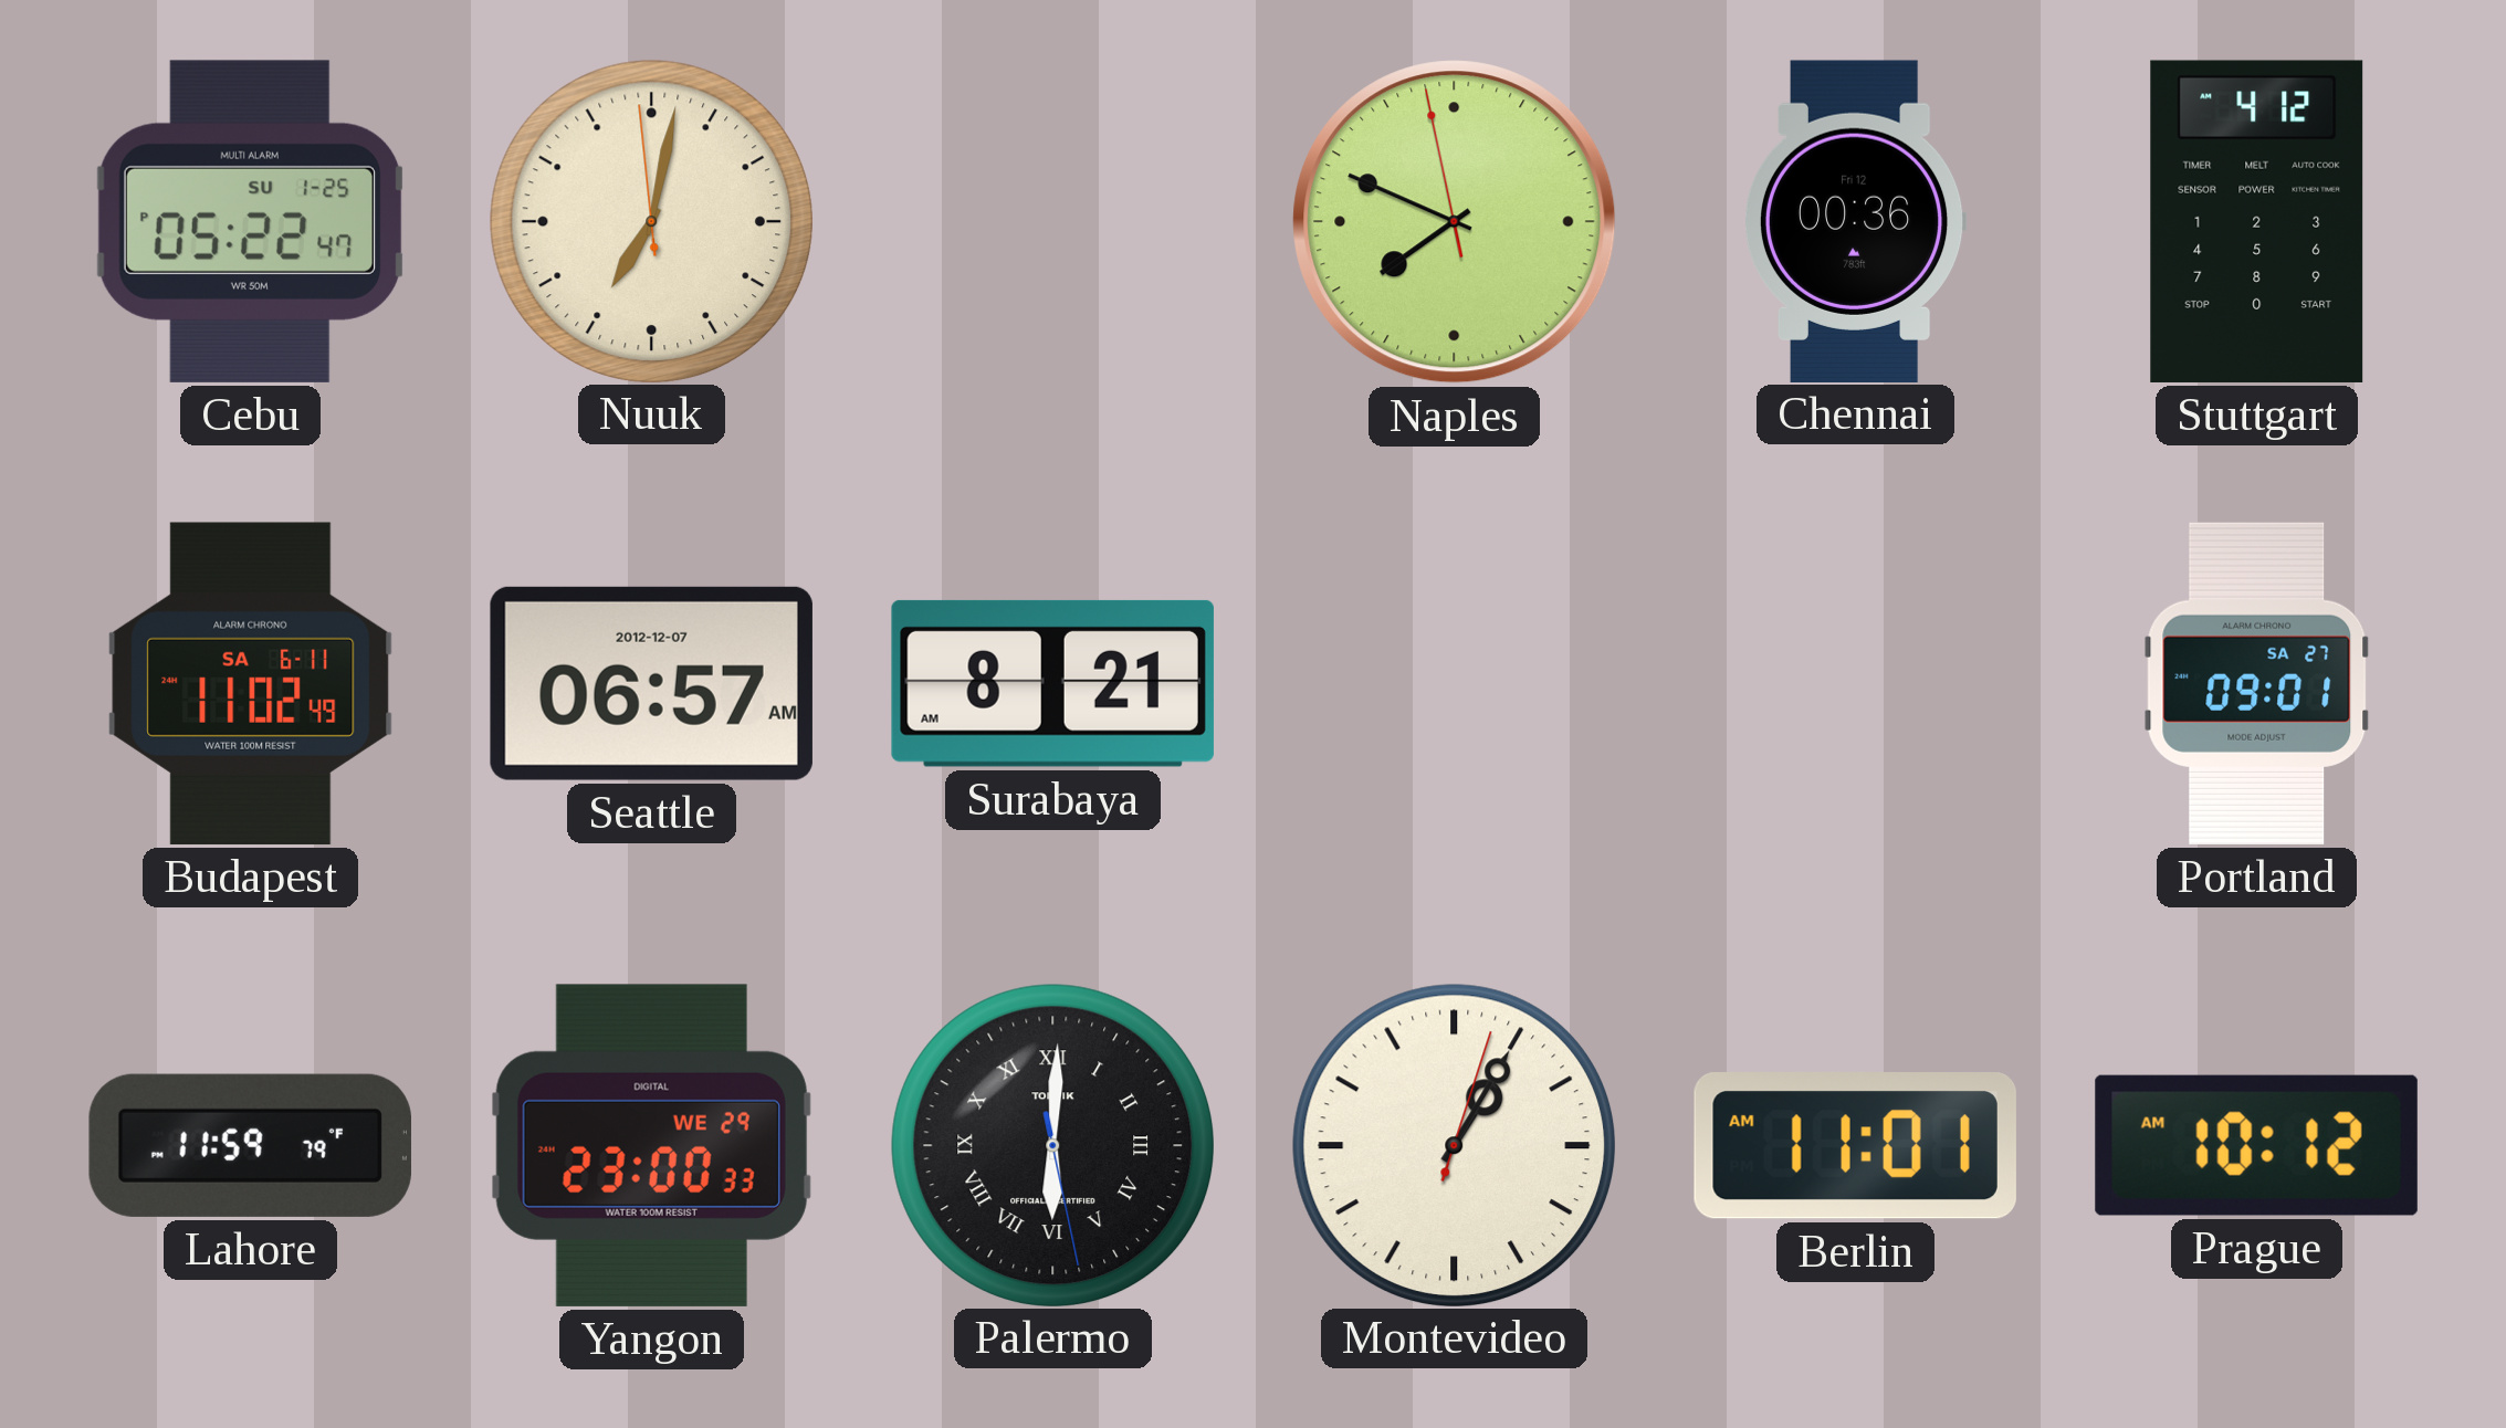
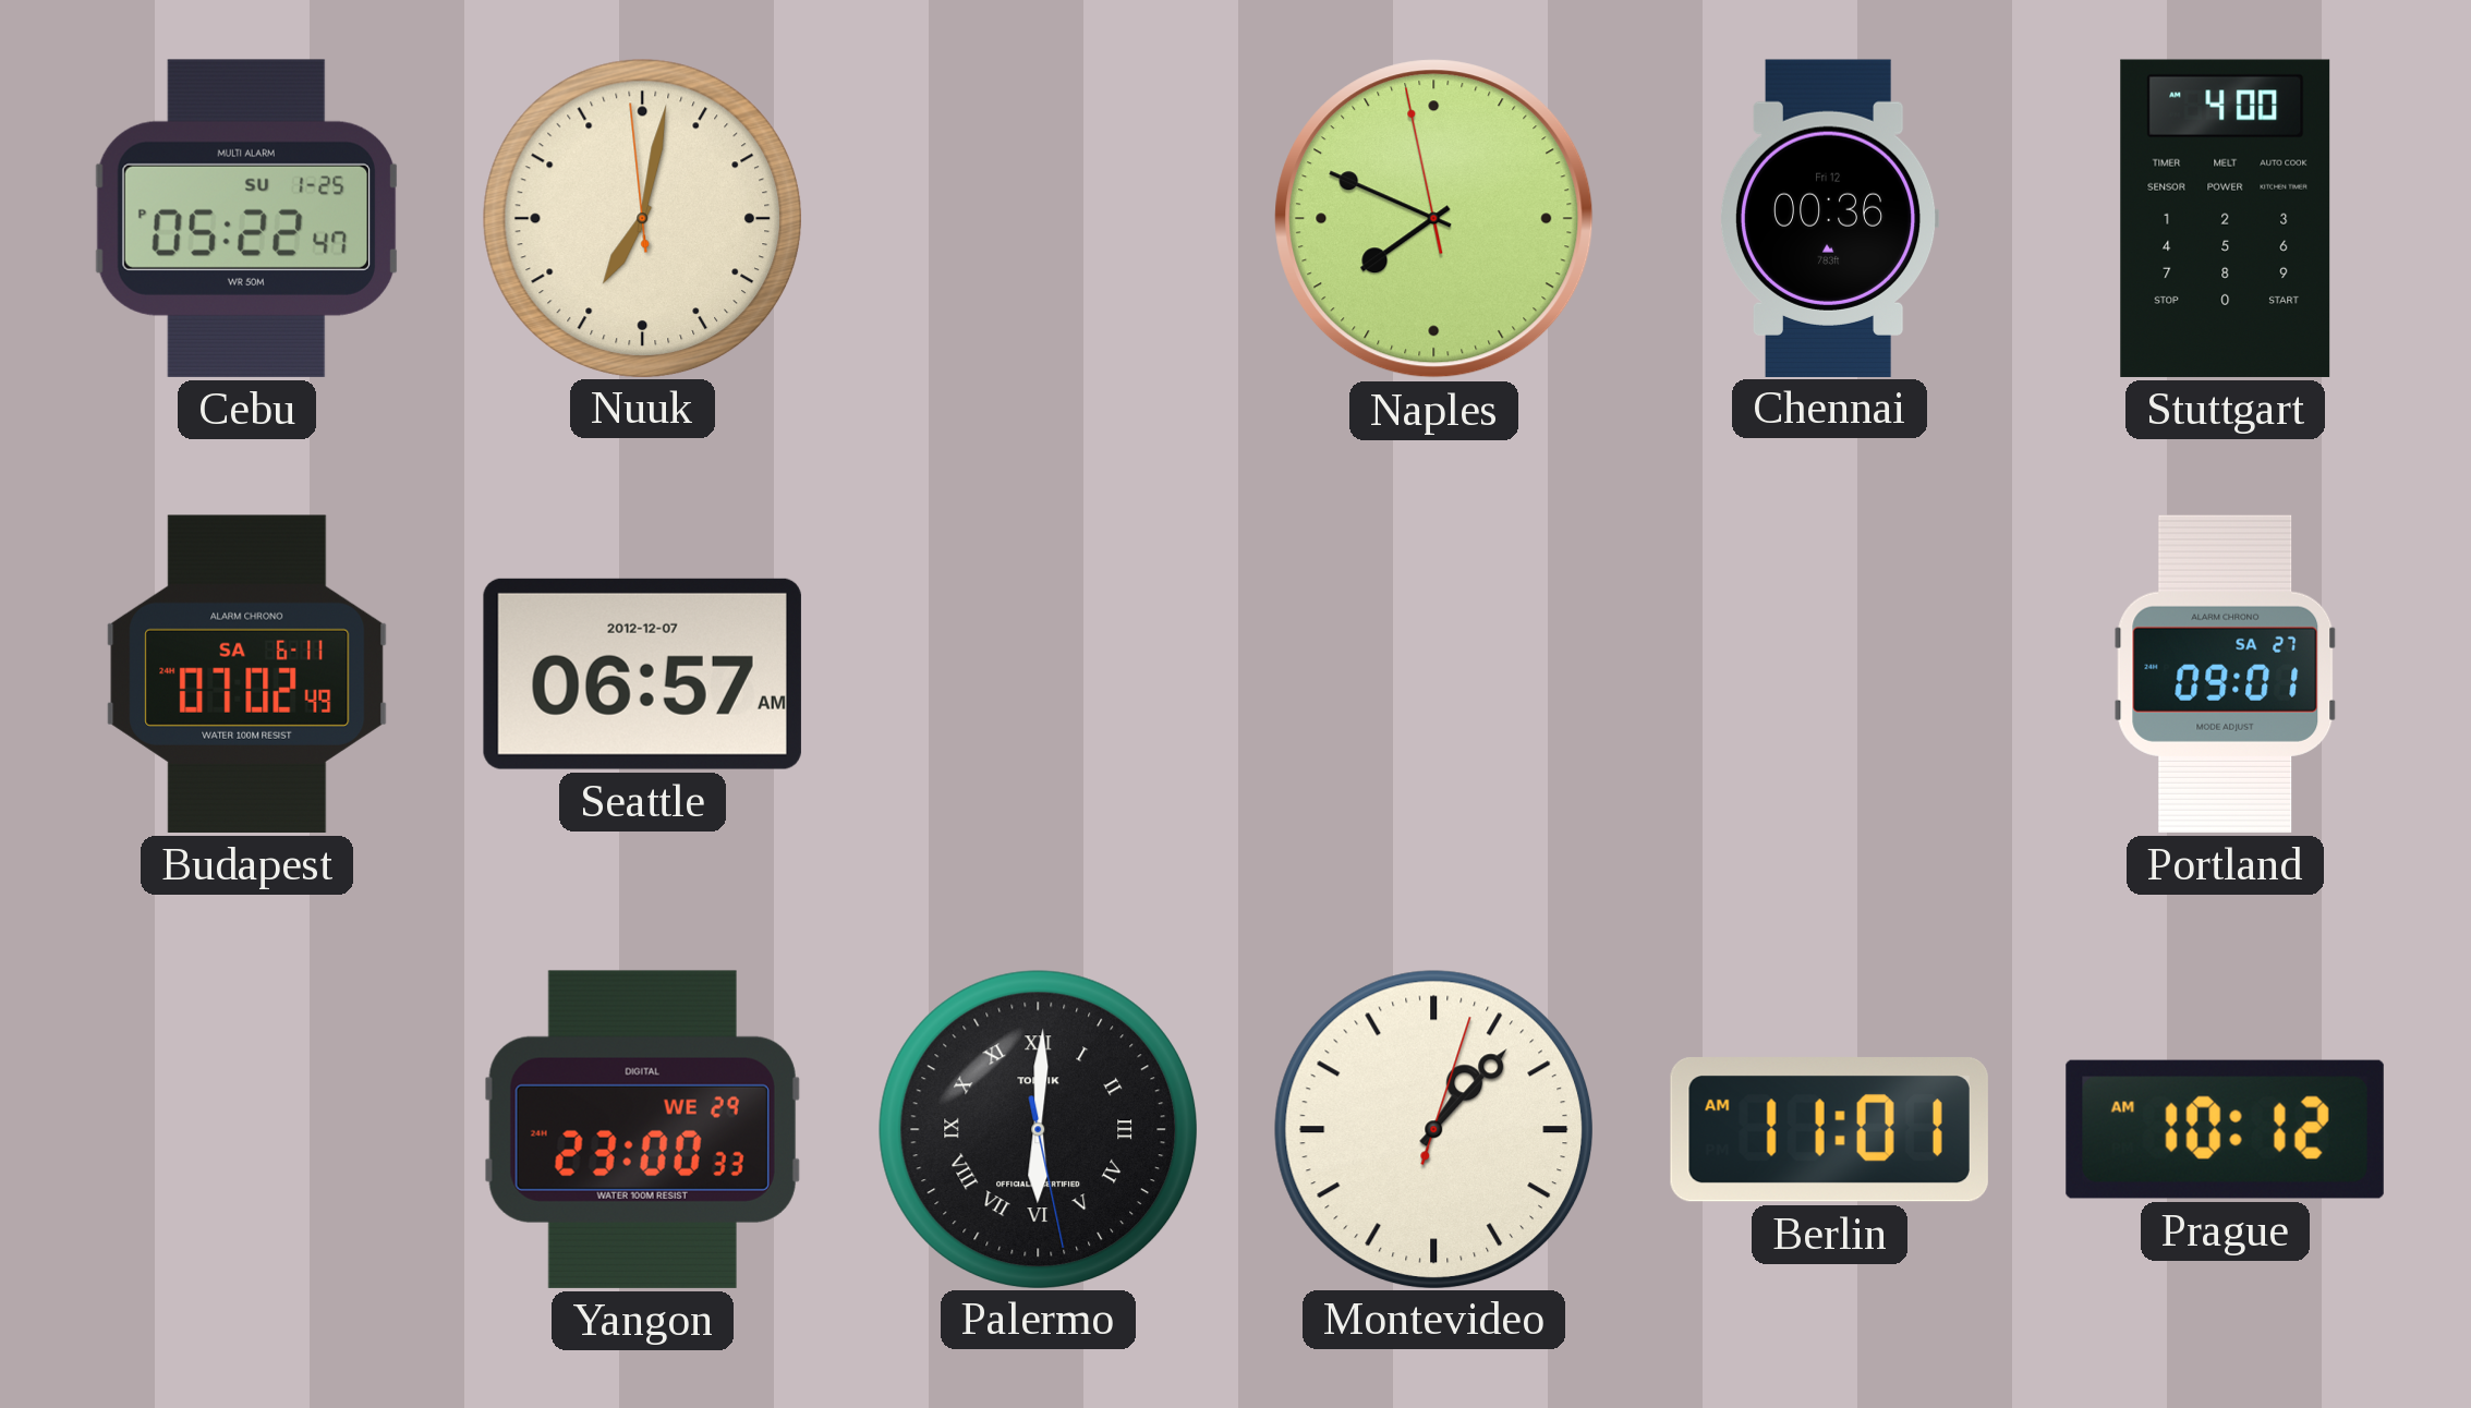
Stuttgart: 4:12 -> 4:00
Budapest: 11:02 -> 07:02
Surabaya: 8:21 -> none
Lahore: 11:59 -> none
Montevideo: 1:05 -> 1:07
